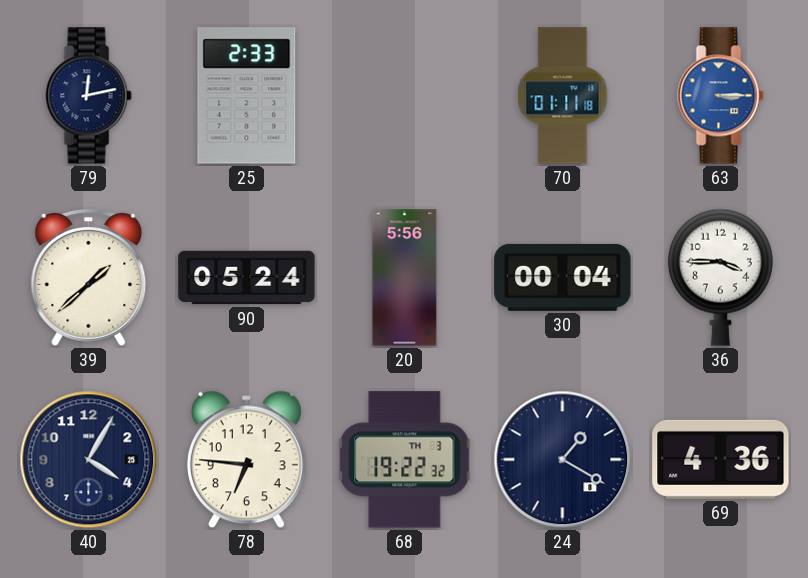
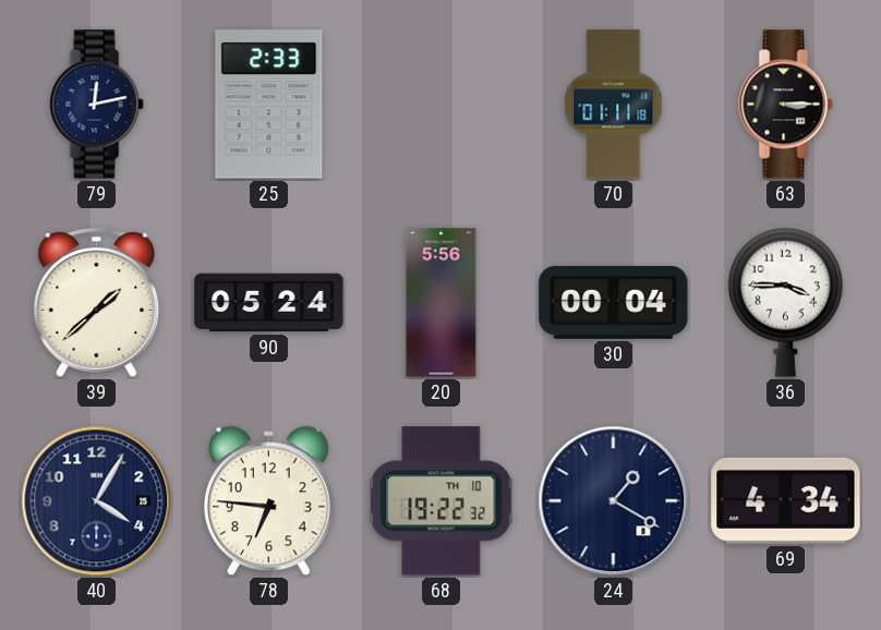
63 dial: blue -> black
68 date: TH 3 -> TH 10
69: 4:36 -> 4:34
